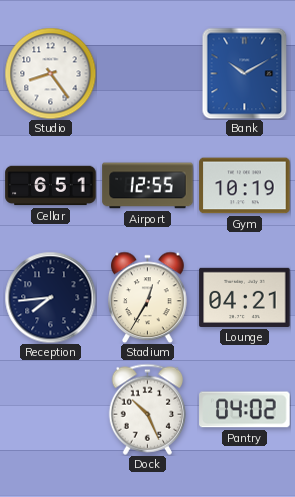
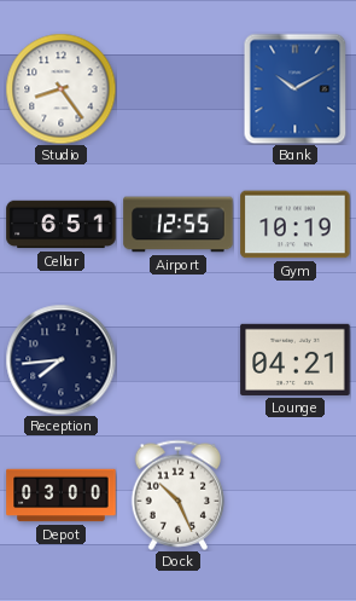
Stadium: 12:35 -> none
Depot: none -> 03:00
Pantry: 04:02 -> none
